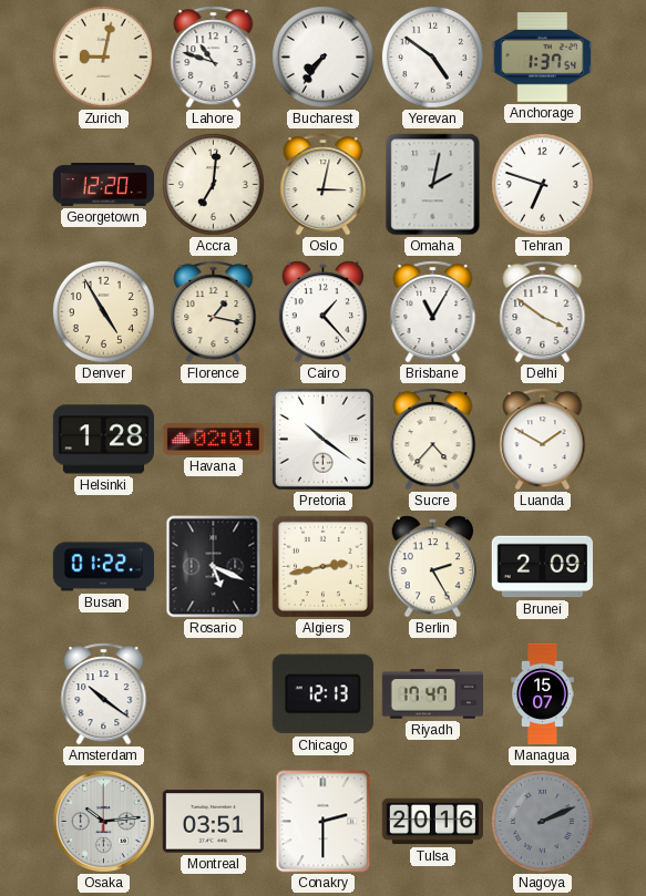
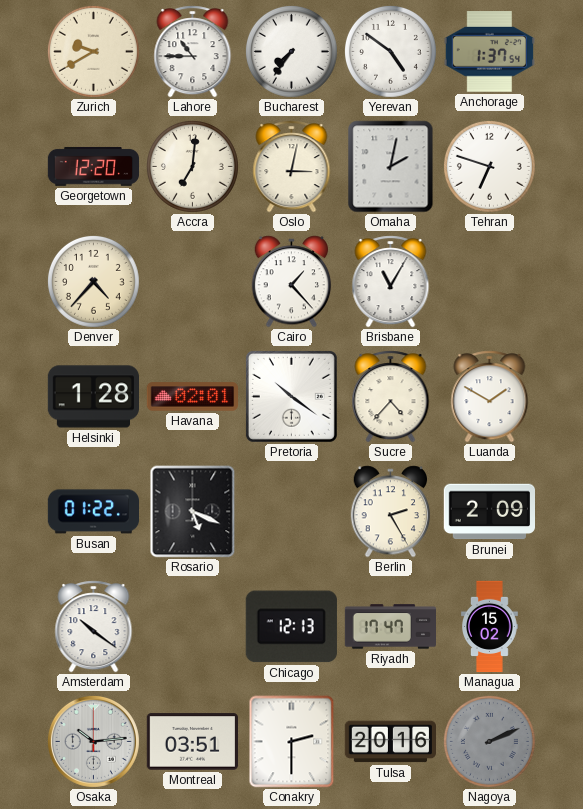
Zurich: 9:02 -> 9:40
Lahore: 10:48 -> 10:45
Denver: 4:55 -> 4:37
Florence: 1:17 -> none
Delhi: 3:51 -> none
Algiers: 2:43 -> none
Managua: 15:07 -> 15:02
